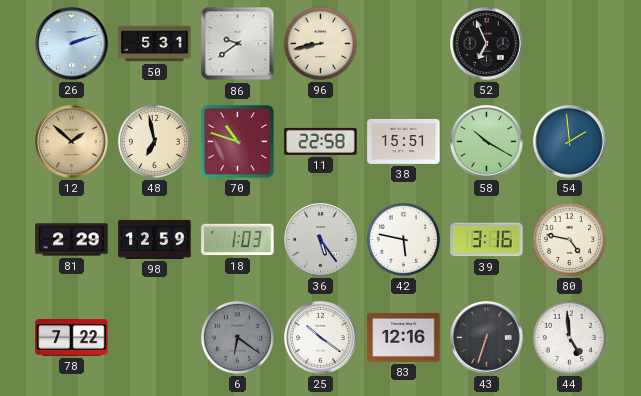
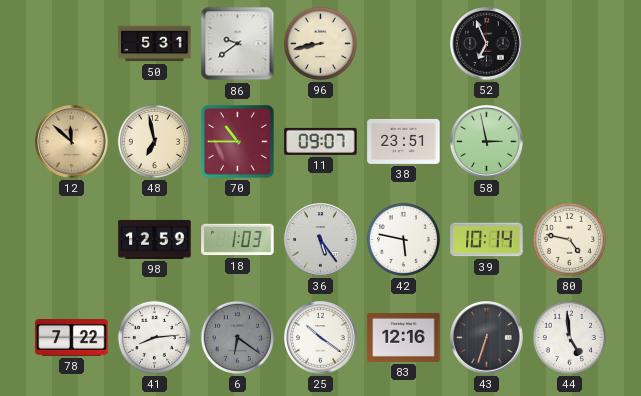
26: 2:12 -> none
12: 1:52 -> 11:52
70: 10:48 -> 10:45
11: 22:58 -> 09:07
38: 15:51 -> 23:51
58: 10:20 -> 2:58
54: 1:59 -> none
81: 2:29 -> none
39: 3:16 -> 10:14
41: none -> 8:14
